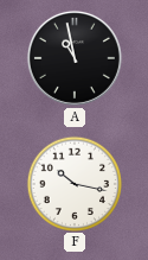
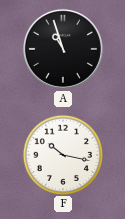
A: 10:58 -> 10:57
